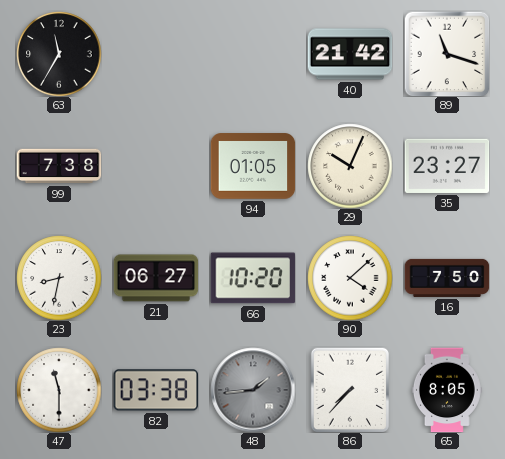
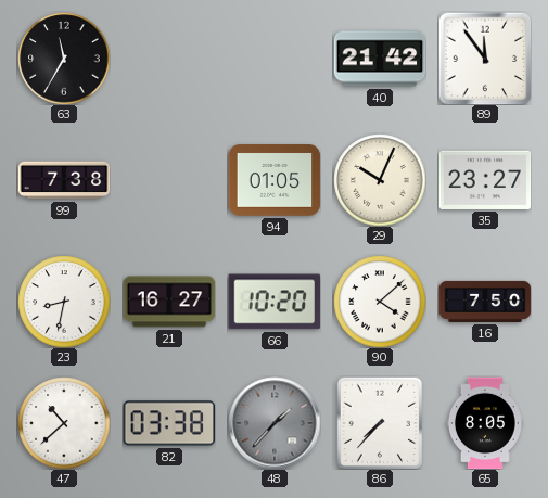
89: 11:18 -> 11:54
21: 06:27 -> 16:27
47: 11:30 -> 10:38
48: 1:44 -> 1:37
